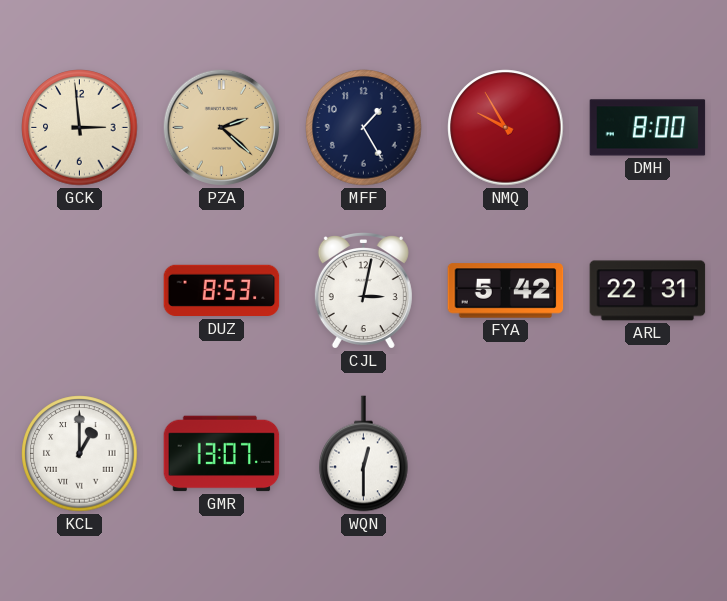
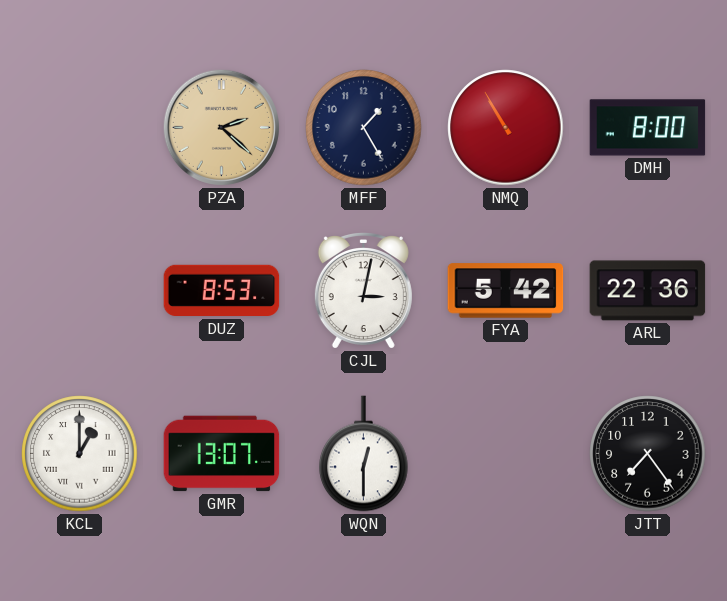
GCK: 2:59 -> none
NMQ: 9:55 -> 10:55
ARL: 22:31 -> 22:36
JTT: none -> 7:24
